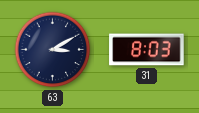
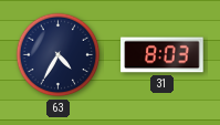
63: 3:10 -> 4:35
